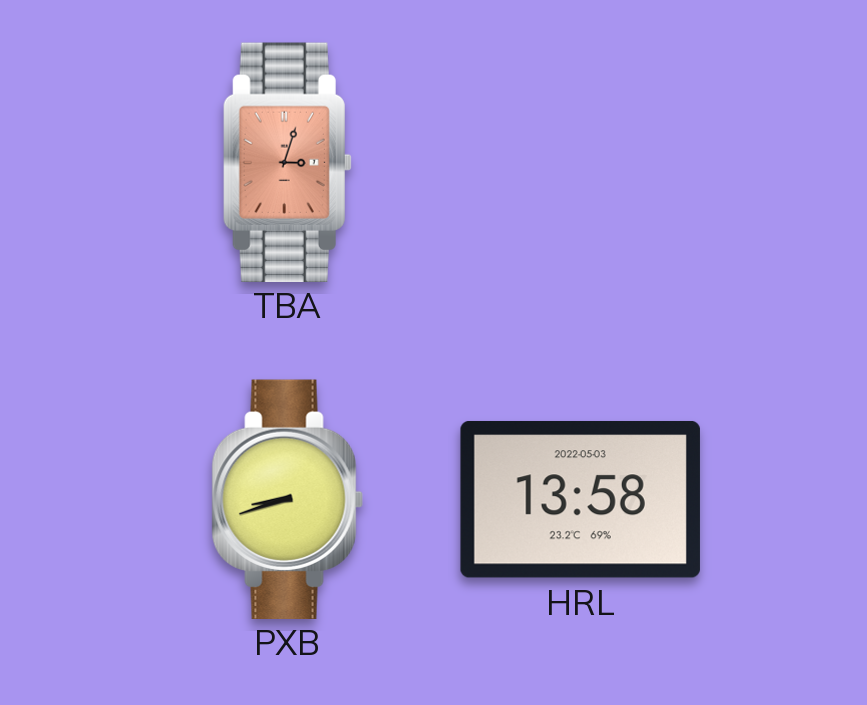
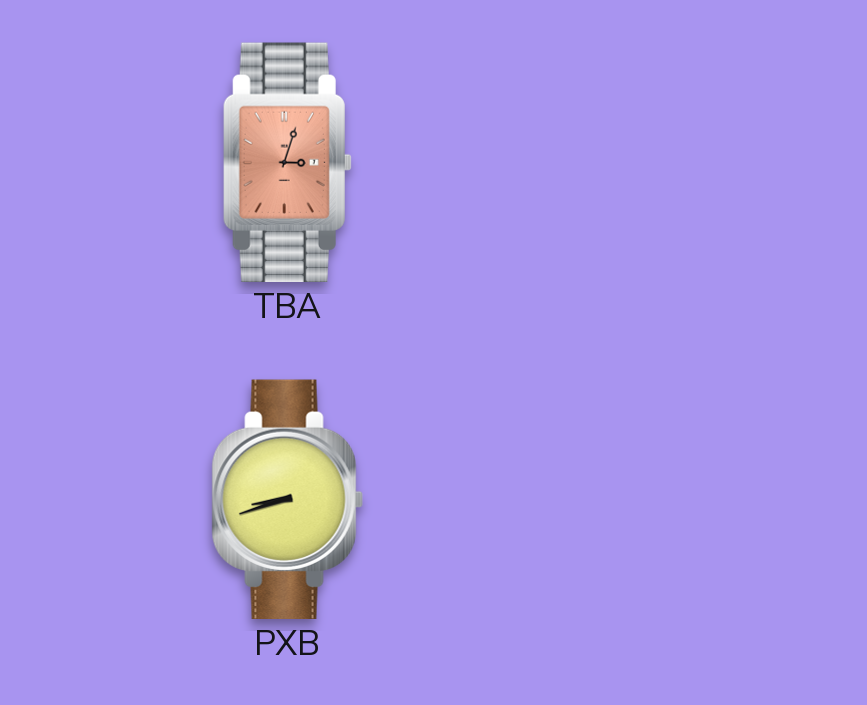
HRL: 13:58 -> none
